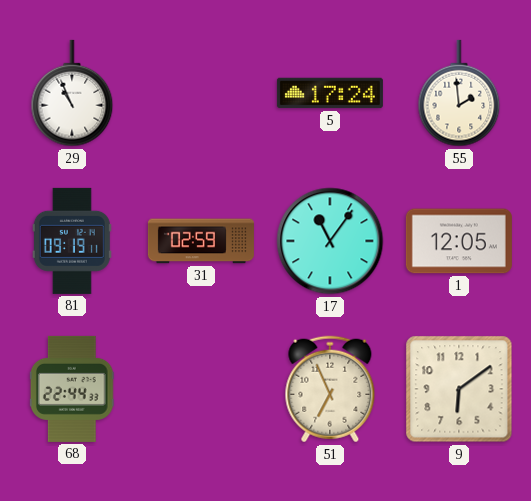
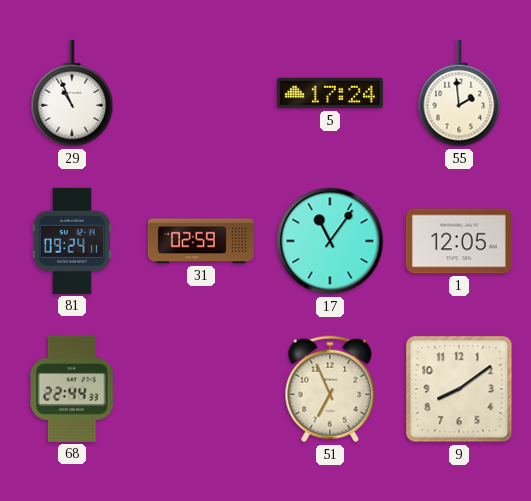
81: 09:19 -> 09:24
9: 6:09 -> 8:09
